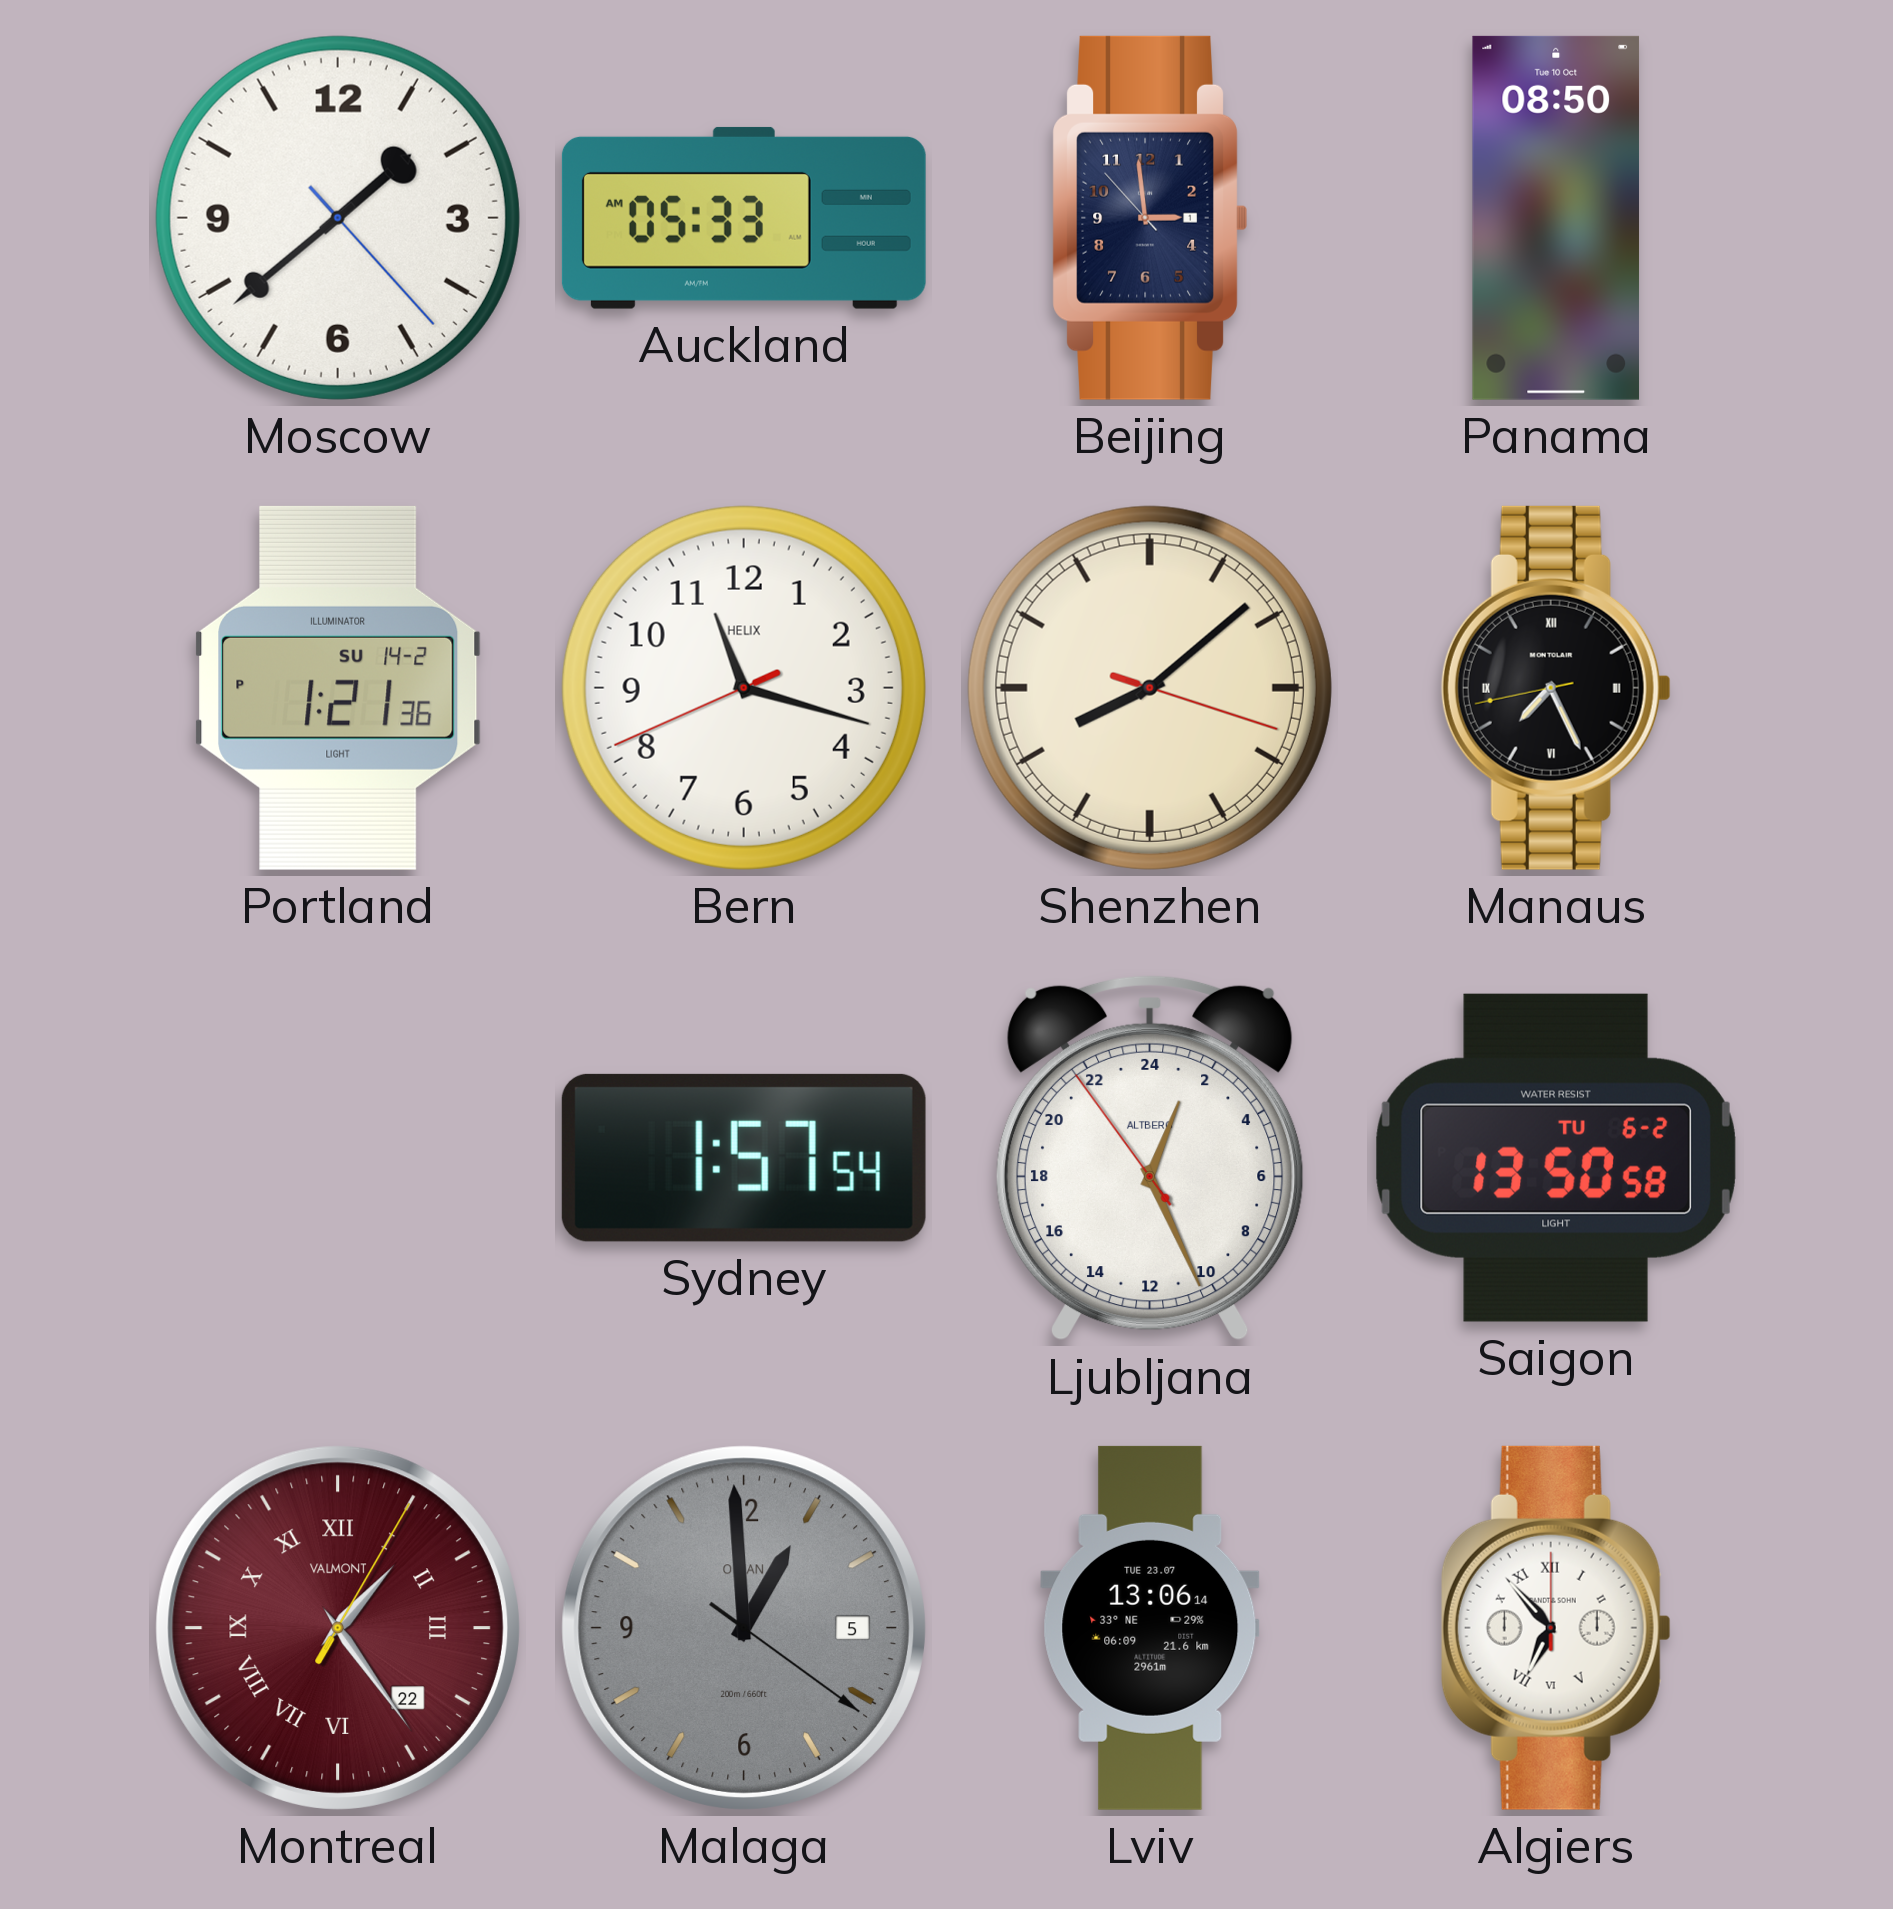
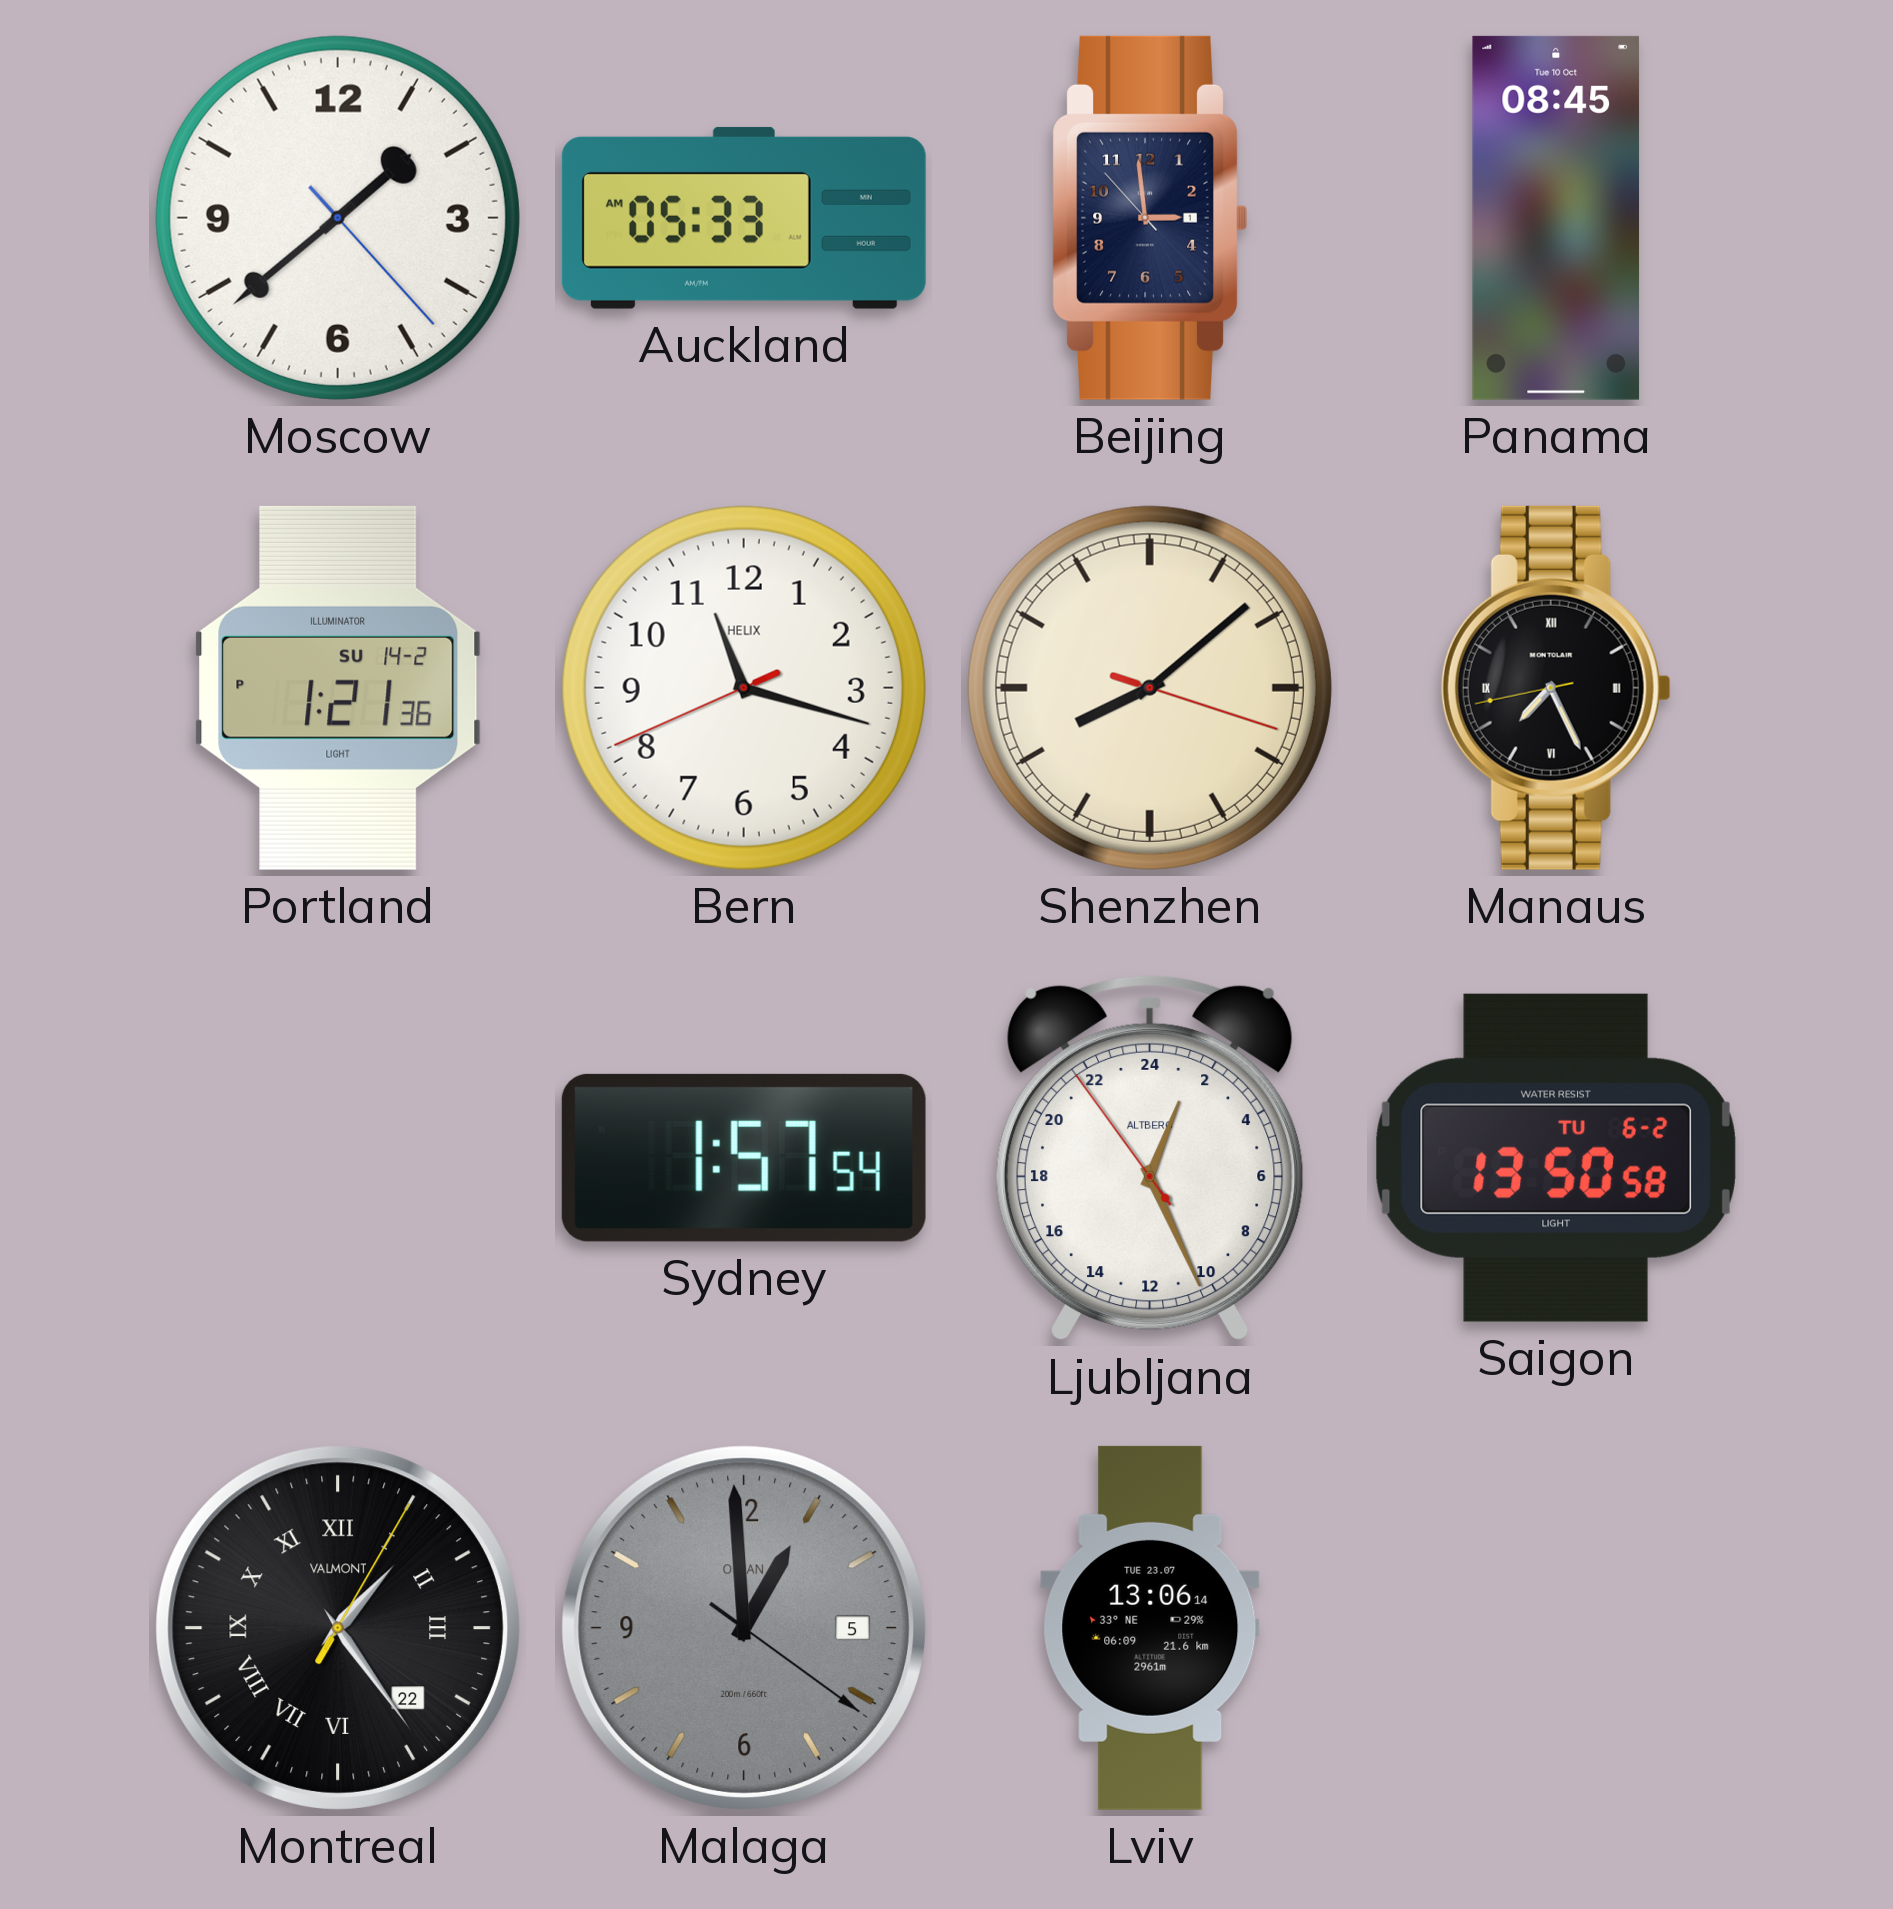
Panama: 08:50 -> 08:45
Montreal dial: burgundy -> black
Algiers: 6:53 -> none
